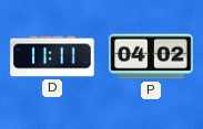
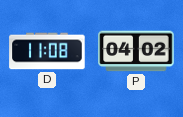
D: 11:11 -> 11:08
